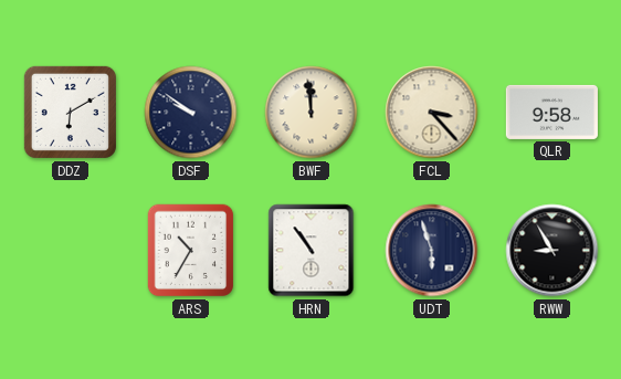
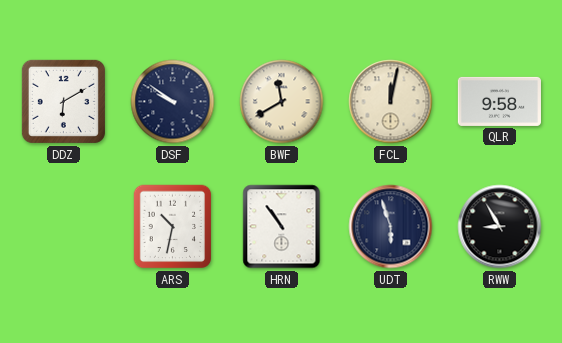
BWF: 11:59 -> 11:40
FCL: 3:23 -> 12:02
ARS: 10:35 -> 10:32
